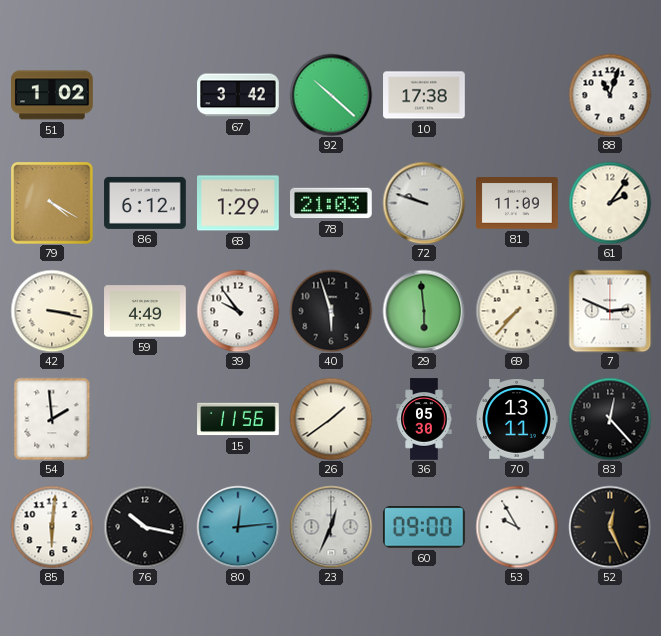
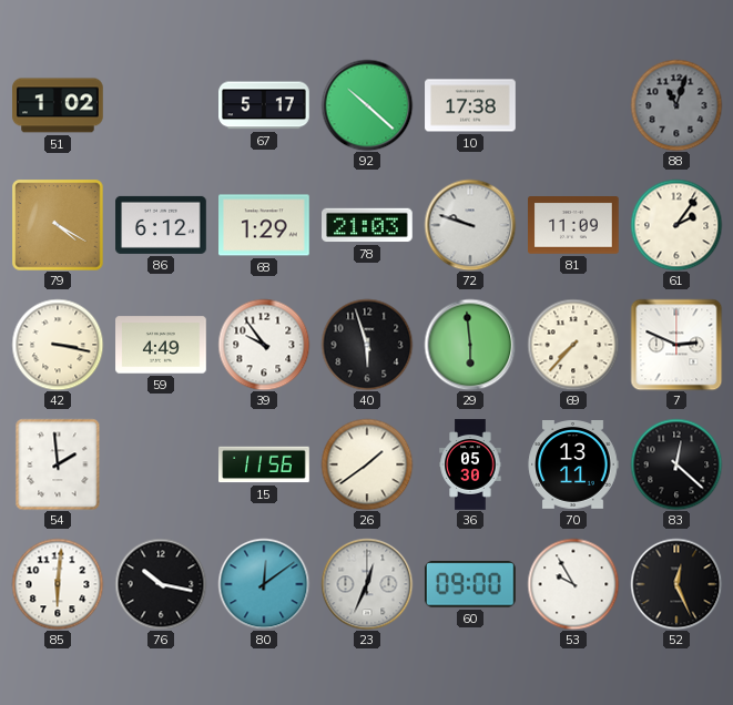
67: 3:42 -> 5:17
88 dial: white -> grey
83: 12:23 -> 12:22
80: 12:14 -> 12:09
